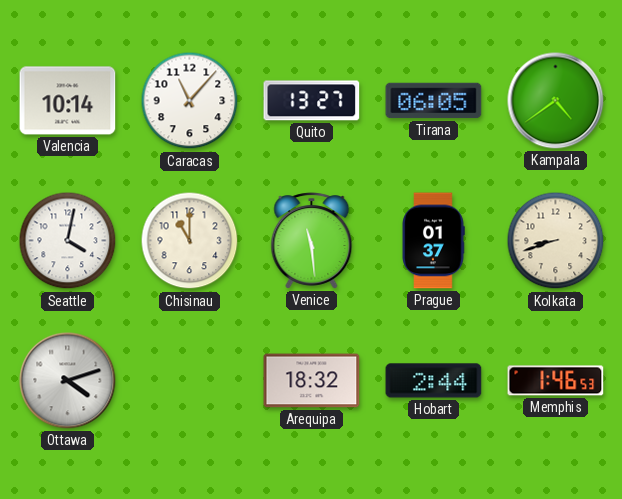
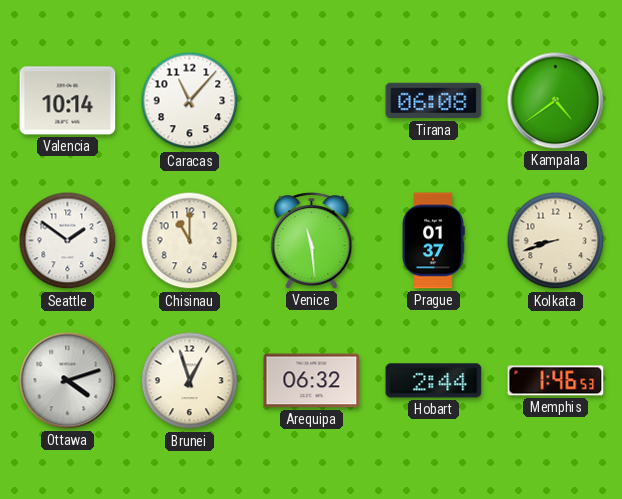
Quito: 13:27 -> none
Tirana: 06:05 -> 06:08
Seattle: 4:02 -> 1:51
Brunei: none -> 12:57
Arequipa: 18:32 -> 06:32
